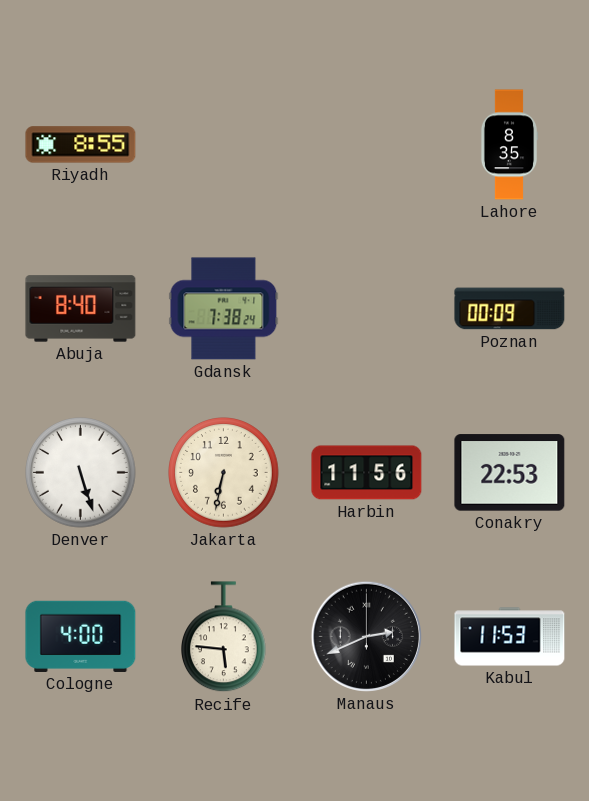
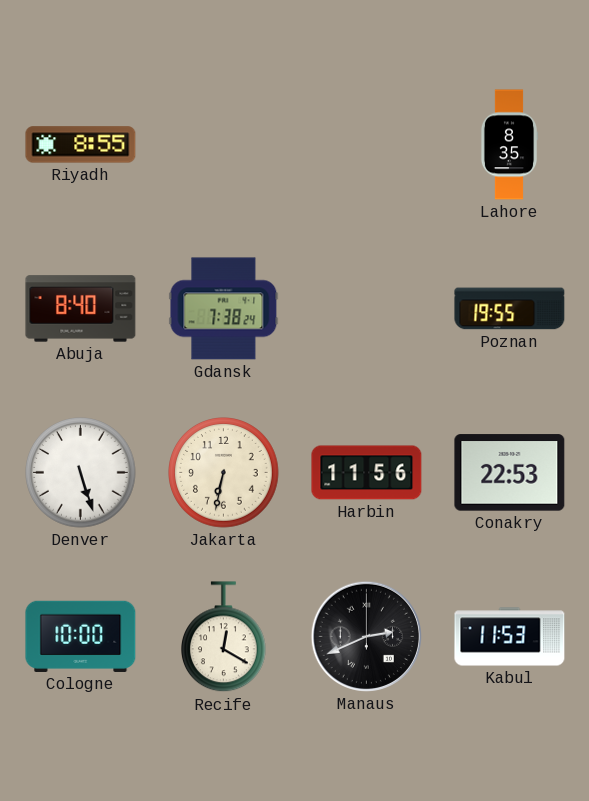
Poznan: 00:09 -> 19:55
Cologne: 4:00 -> 10:00
Recife: 5:46 -> 12:20
